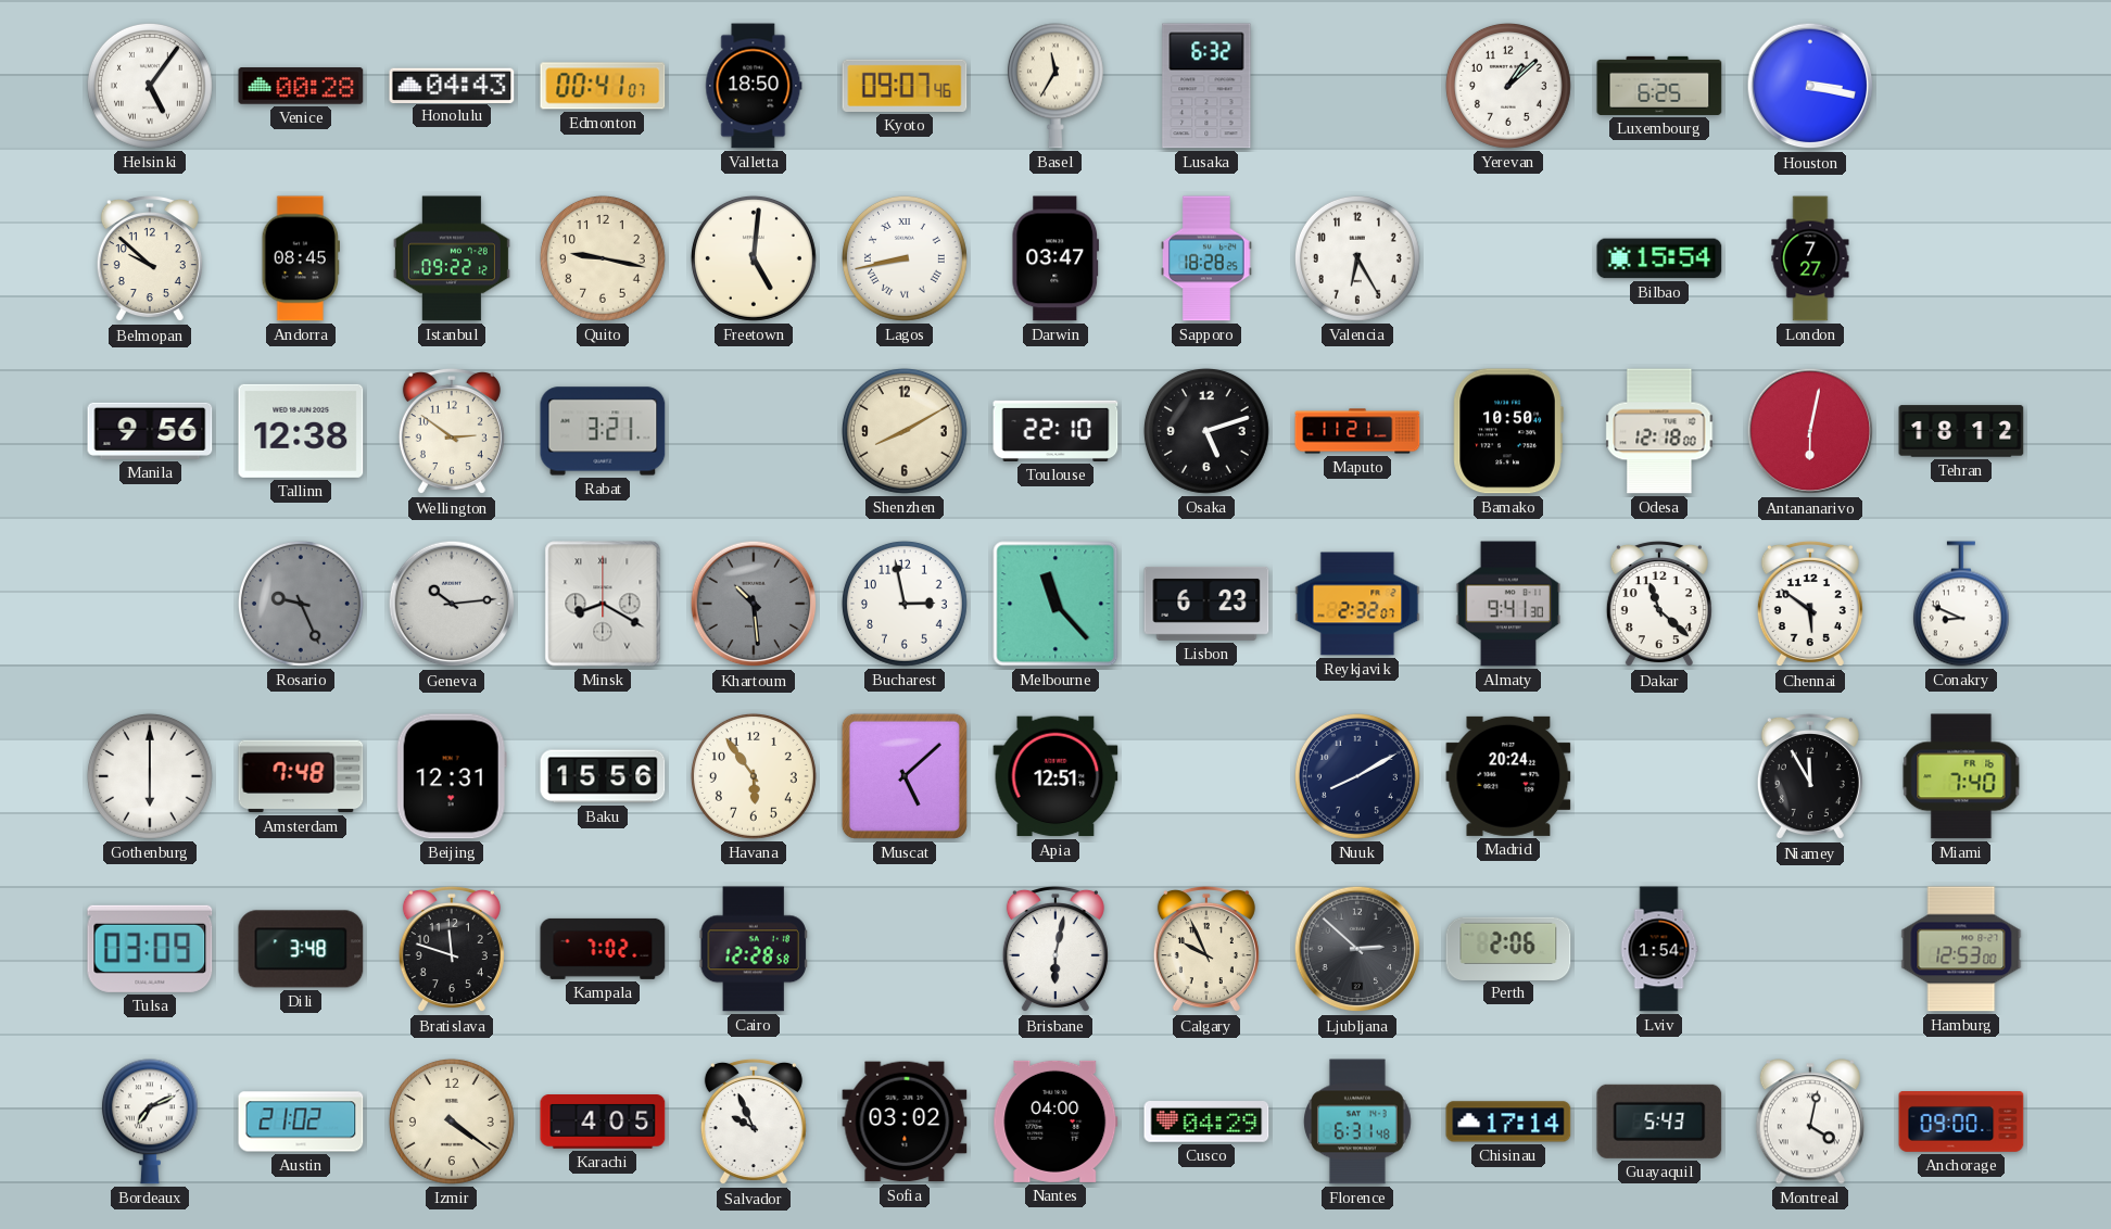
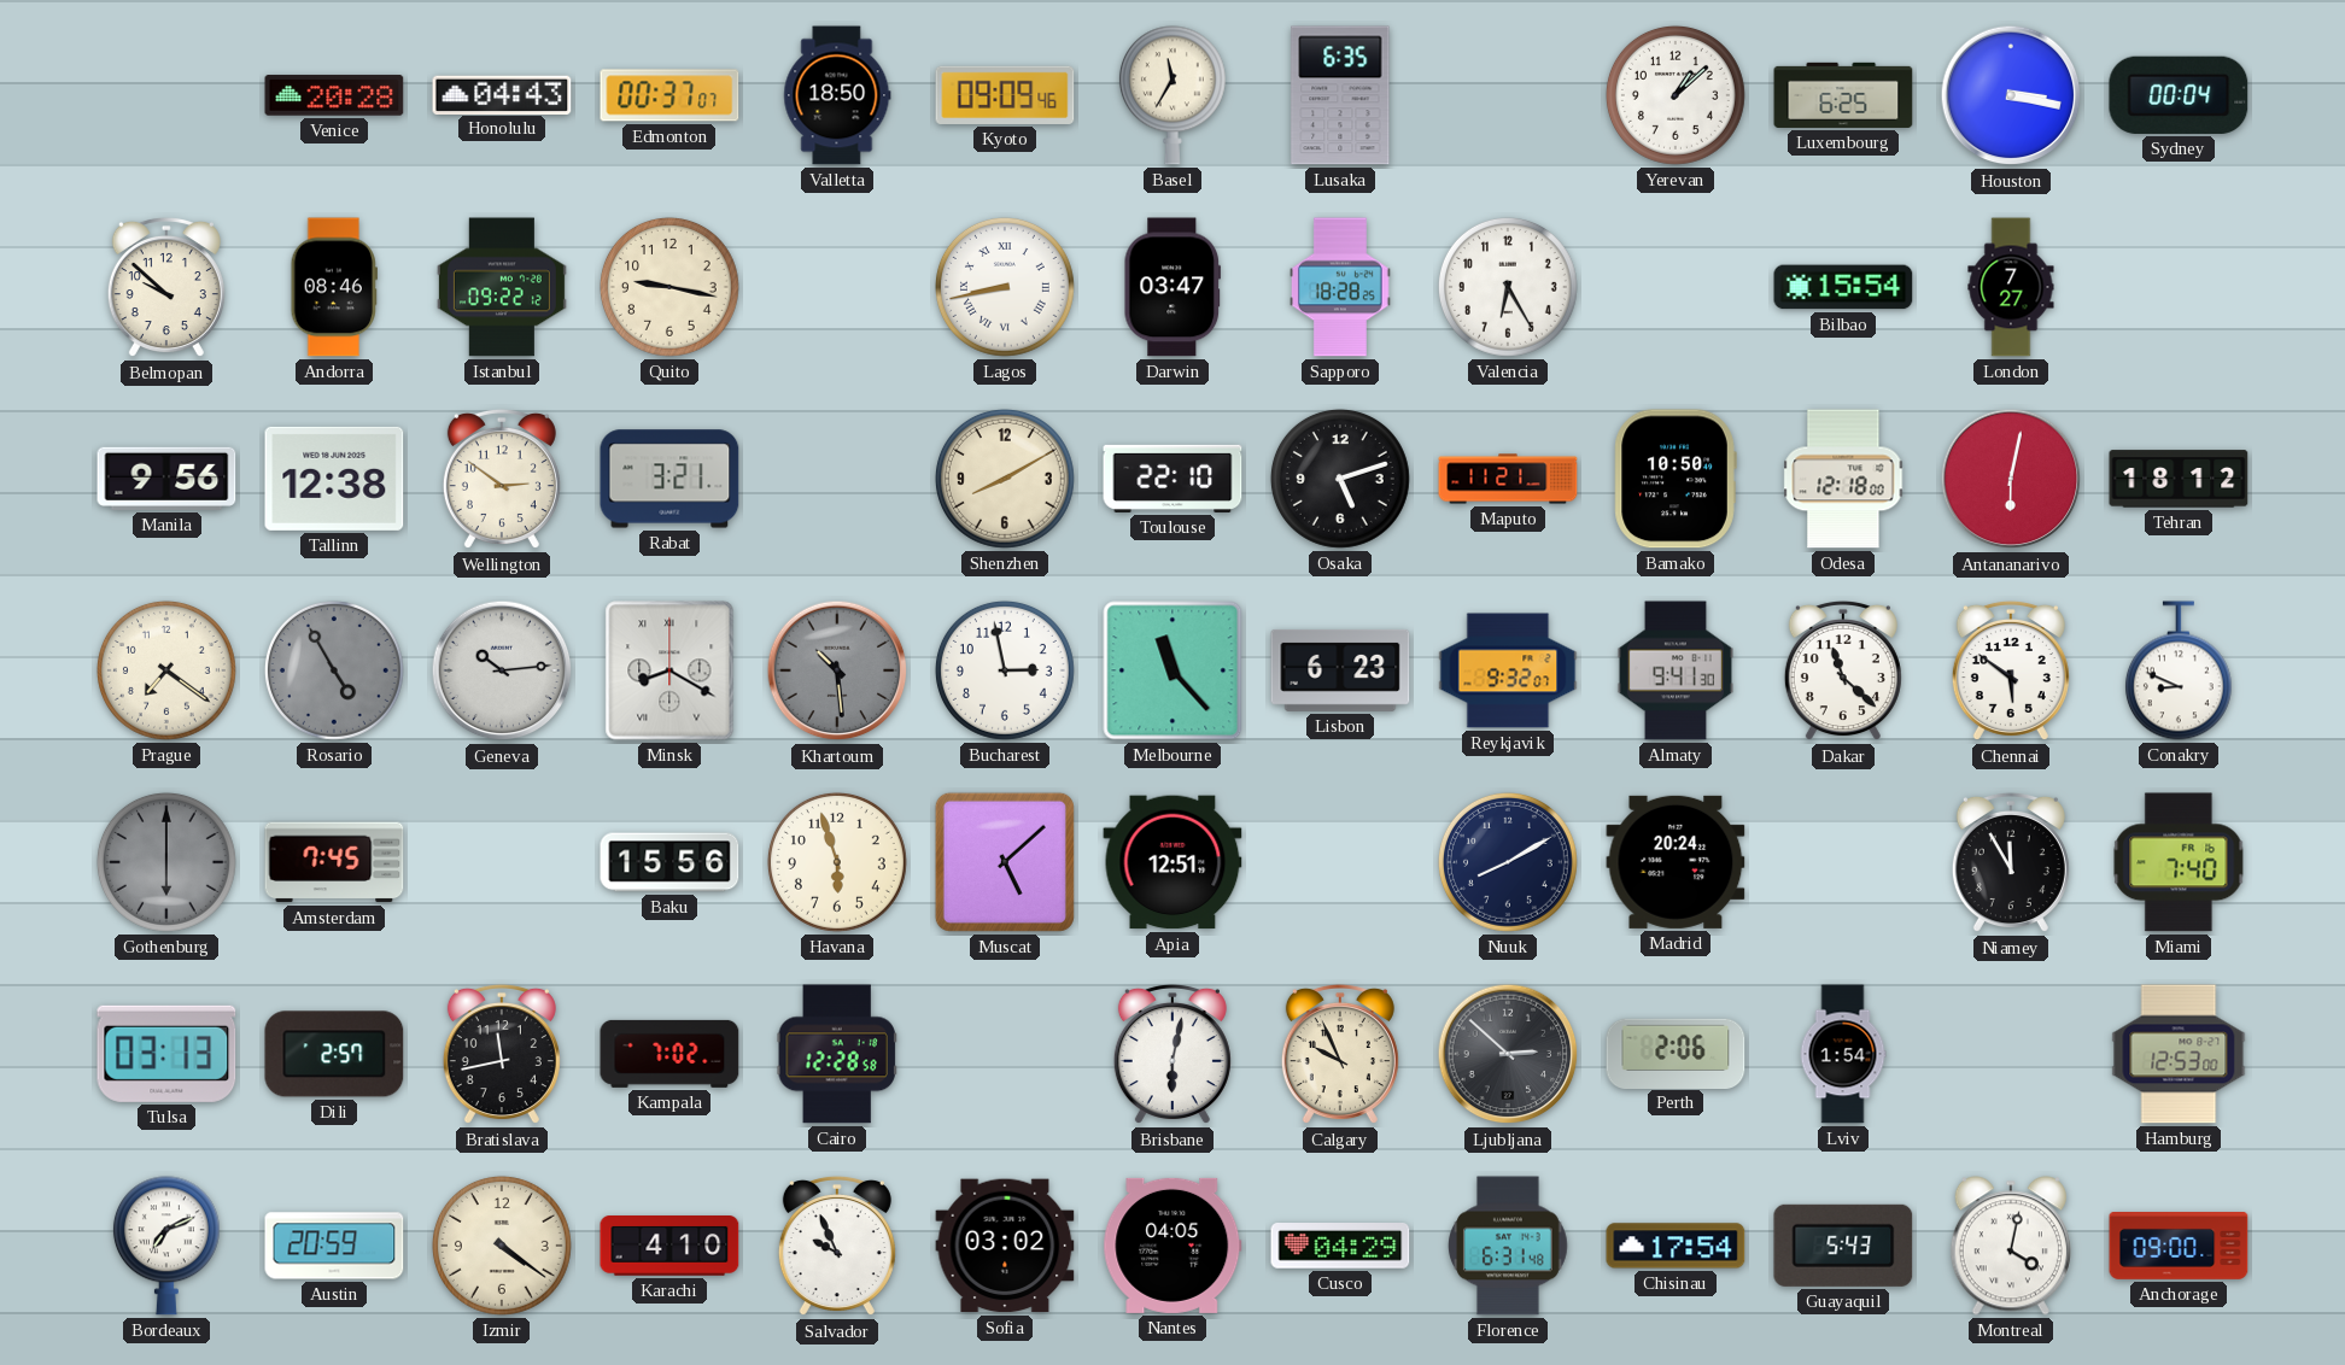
Helsinki: 5:06 -> none
Venice: 00:28 -> 20:28
Edmonton: 00:41 -> 00:37
Kyoto: 09:07 -> 09:09
Lusaka: 6:32 -> 6:35
Sydney: none -> 00:04
Andorra: 08:45 -> 08:46
Freetown: 5:01 -> none
Prague: none -> 7:21
Rosario: 9:26 -> 4:55
Reykjavik: 2:32 -> 9:32
Gothenburg dial: white -> grey
Amsterdam: 7:48 -> 7:45
Beijing: 12:31 -> none
Havana: 5:54 -> 5:57
Tulsa: 03:09 -> 03:13
Dili: 3:48 -> 2:57
Bratislava: 11:48 -> 11:43
Austin: 21:02 -> 20:59
Karachi: 4:05 -> 4:10
Nantes: 04:00 -> 04:05
Chisinau: 17:14 -> 17:54
